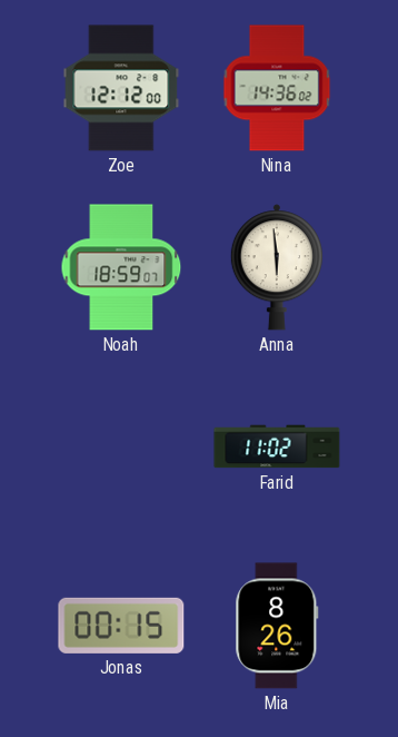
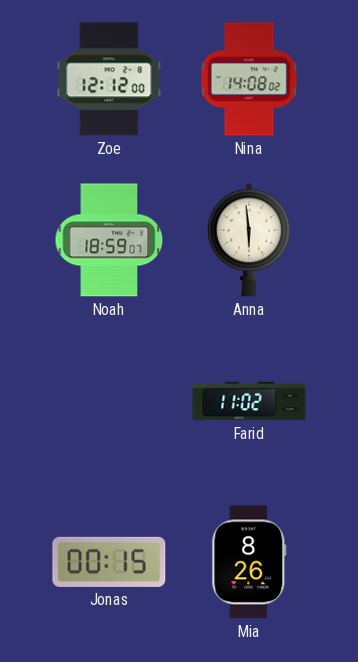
Nina: 14:36 -> 14:08
